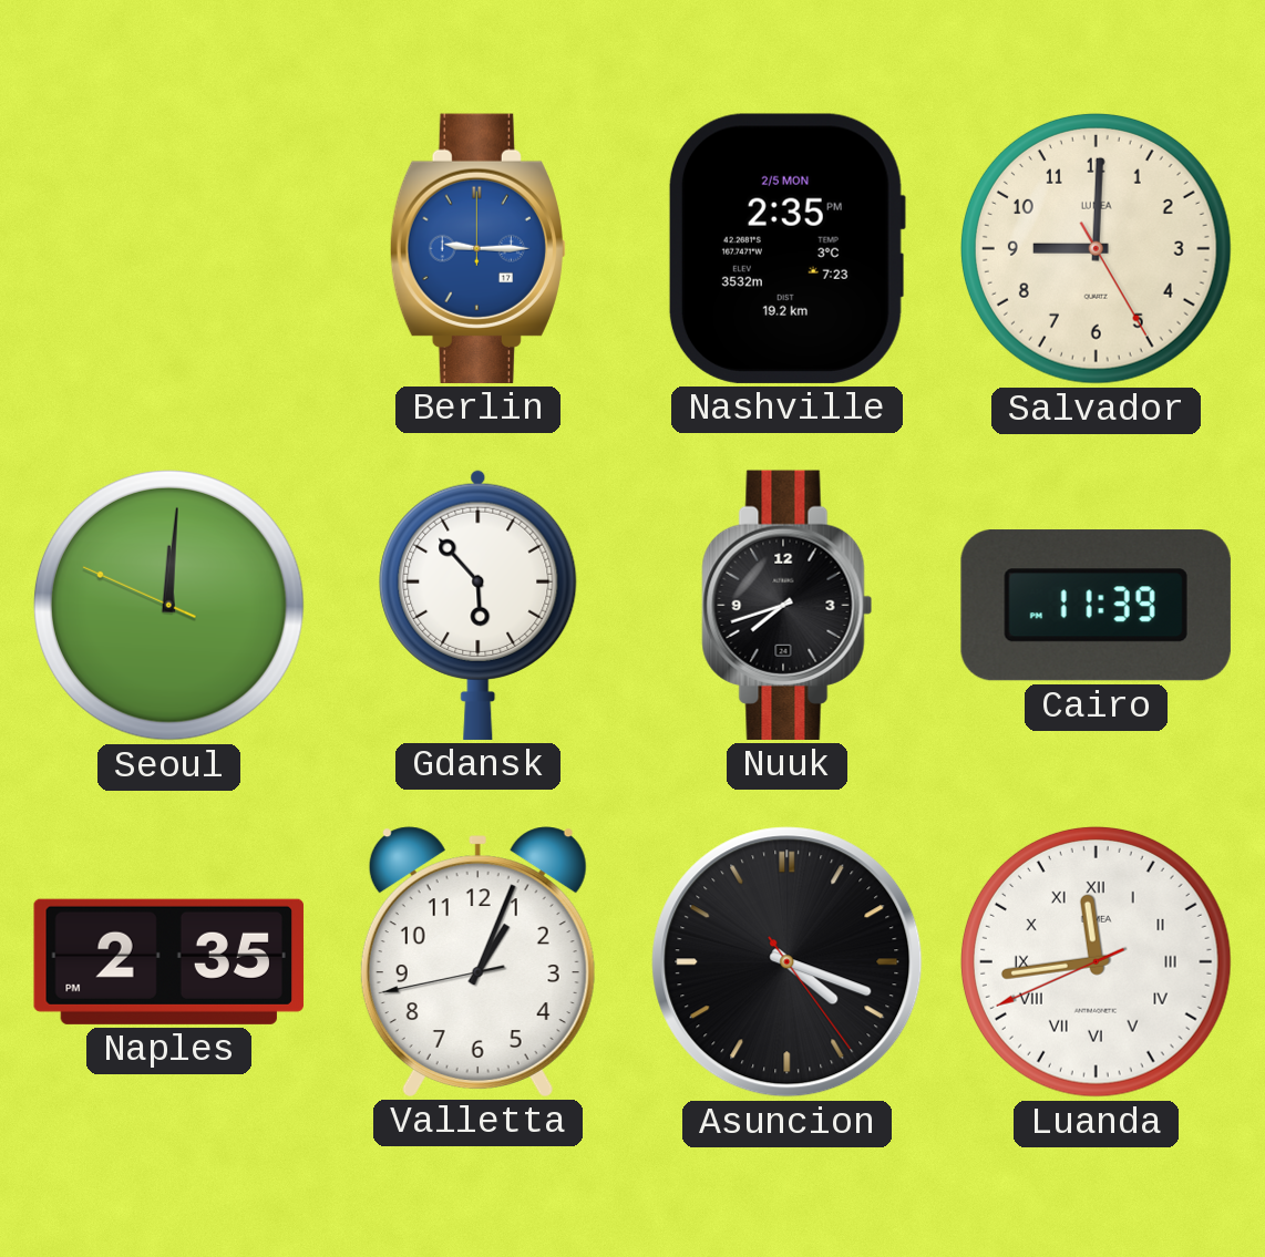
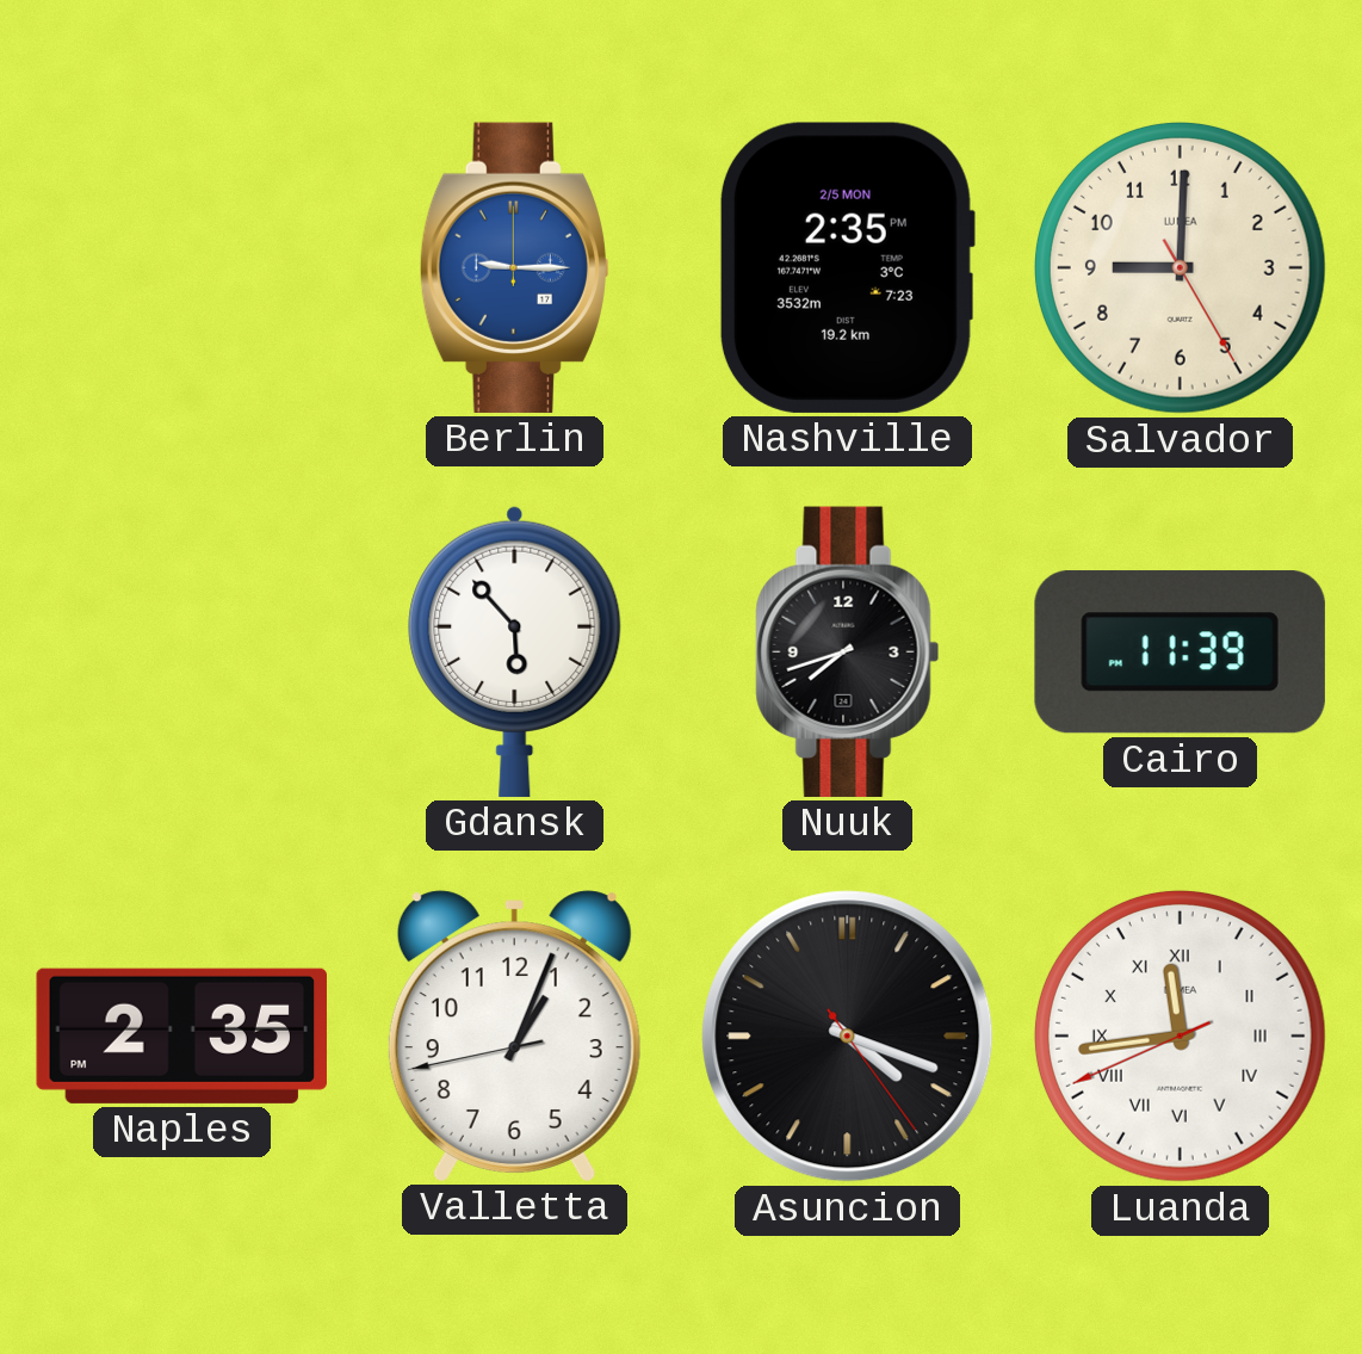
Seoul: 12:00 -> none
